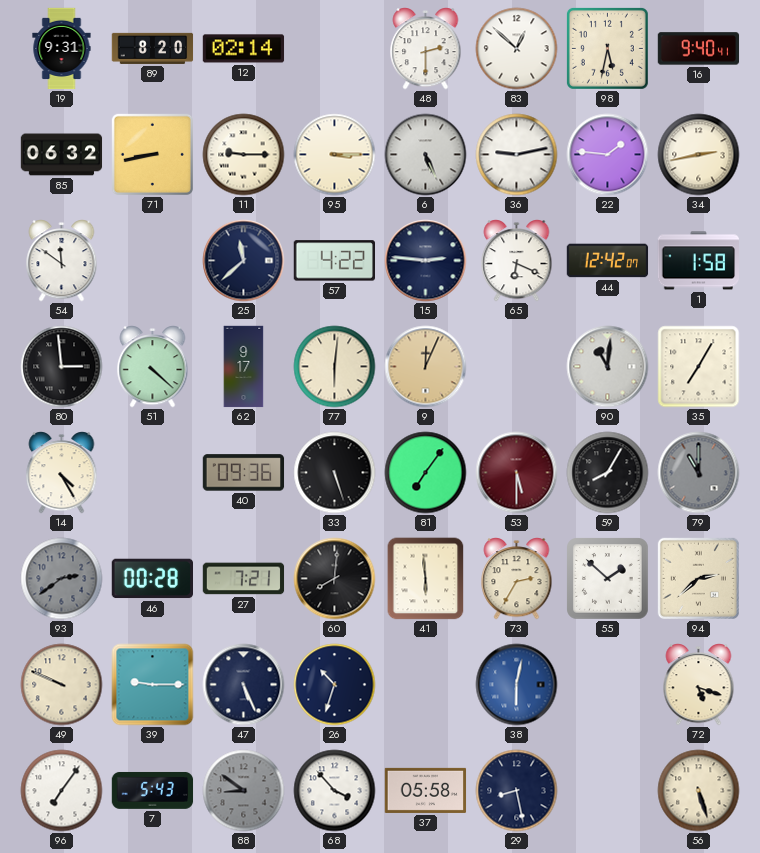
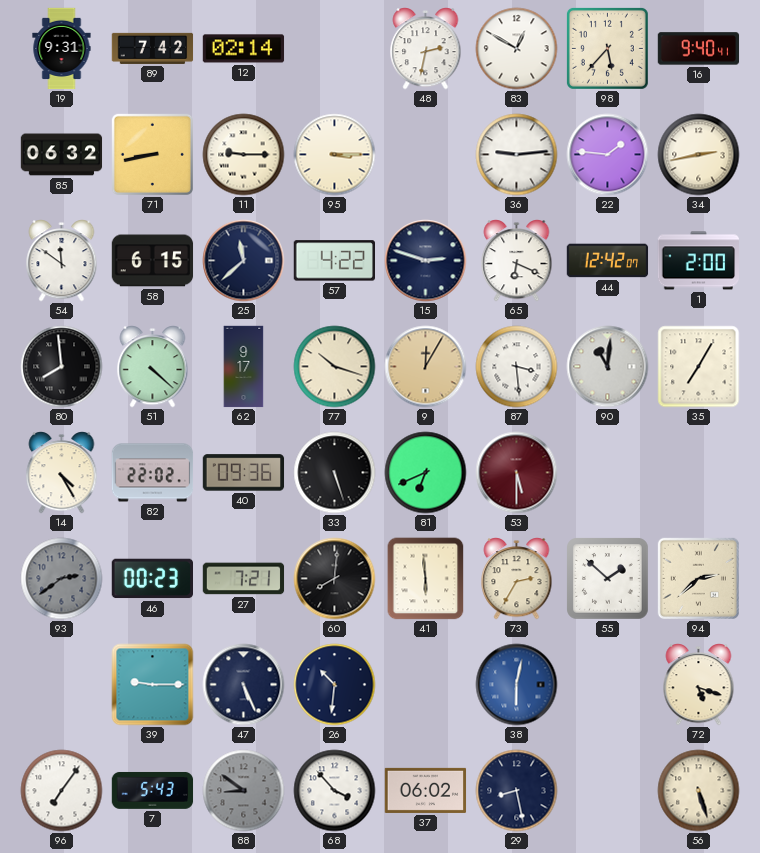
89: 8:20 -> 7:42
48: 2:30 -> 2:32
83: 12:52 -> 12:50
98: 5:32 -> 5:37
6: 5:26 -> none
36: 9:13 -> 9:14
58: none -> 6:15
15: 2:46 -> 2:48
1: 1:58 -> 2:00
80: 2:59 -> 7:59
77: 6:01 -> 10:18
9: 12:04 -> 12:05
87: none -> 3:29
82: none -> 22:02
81: 7:06 -> 6:41
59: 8:05 -> none
79: 11:00 -> none
46: 00:28 -> 00:23
49: 9:49 -> none
26: 10:33 -> 10:31
37: 05:58 -> 06:02
